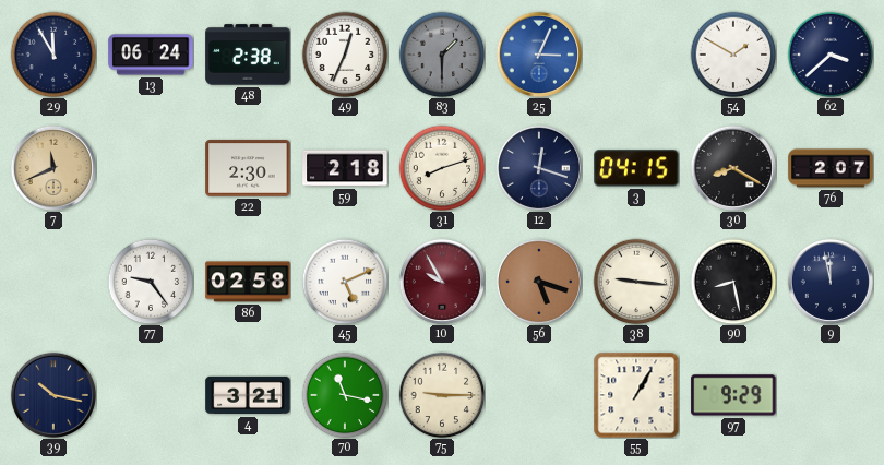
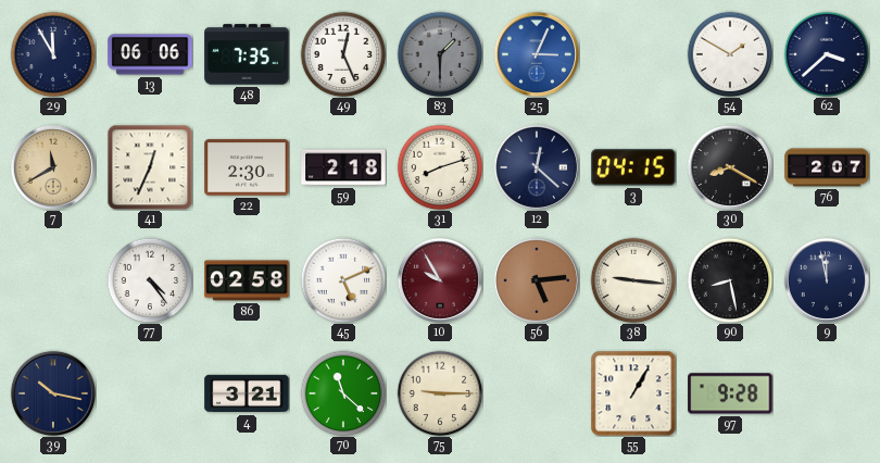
13: 06:24 -> 06:06
48: 2:38 -> 7:35
49: 12:34 -> 12:26
7: 11:41 -> 11:40
41: none -> 12:34
12: 12:18 -> 12:22
77: 9:24 -> 4:24
56: 5:18 -> 5:14
70: 11:17 -> 11:22
97: 9:29 -> 9:28
